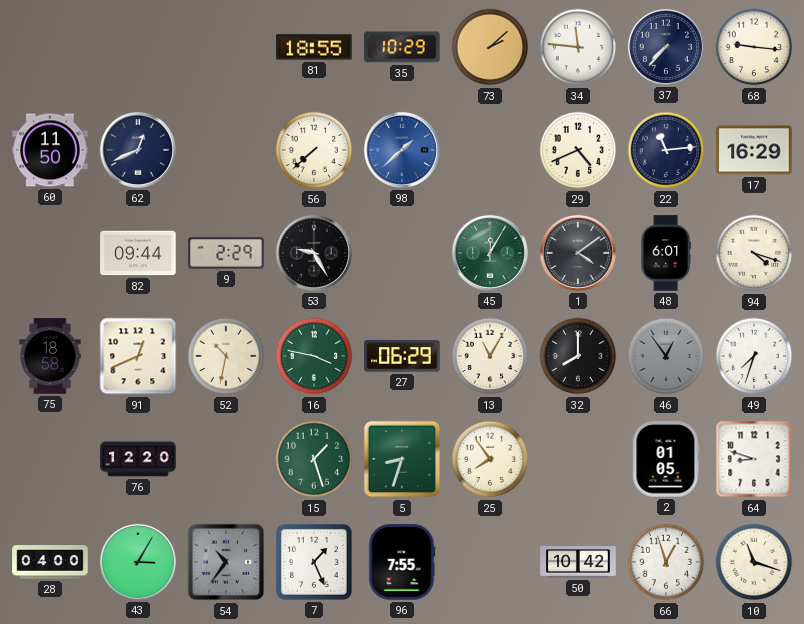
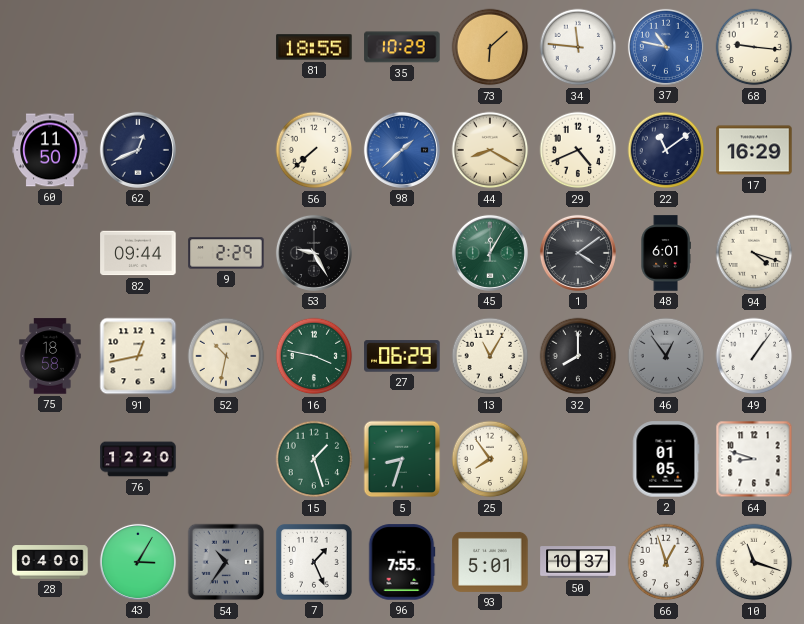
73: 2:08 -> 6:08
37: 7:37 -> 10:47
37 dial: navy -> blue
44: none -> 8:20
22: 11:14 -> 11:09
91: 12:41 -> 12:43
49: 7:33 -> 1:06
93: none -> 5:01
50: 10:42 -> 10:37
